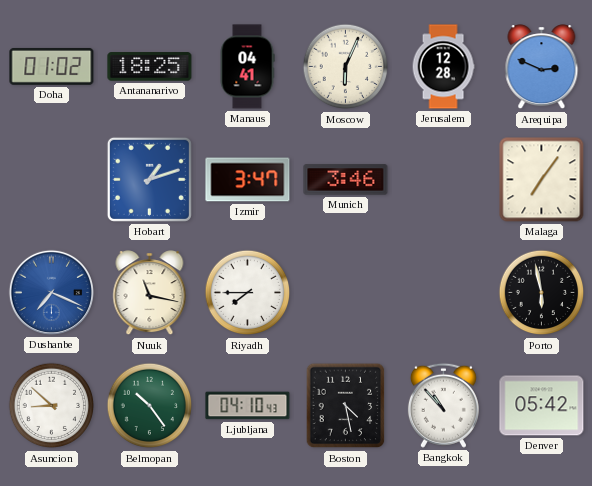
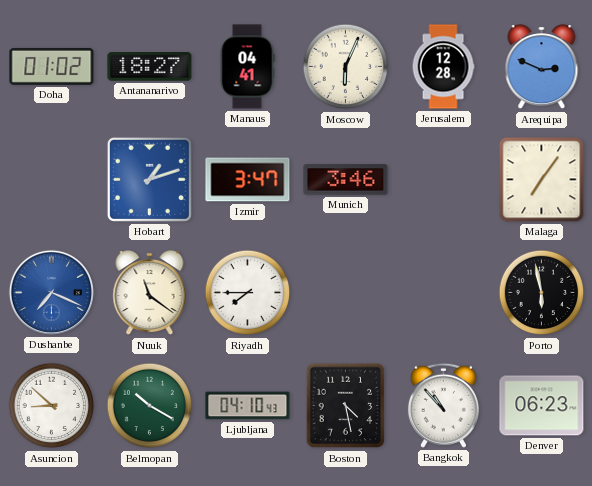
Antananarivo: 18:25 -> 18:27
Nuuk: 11:17 -> 11:21
Belmopan: 10:24 -> 10:20
Denver: 05:42 -> 06:23
